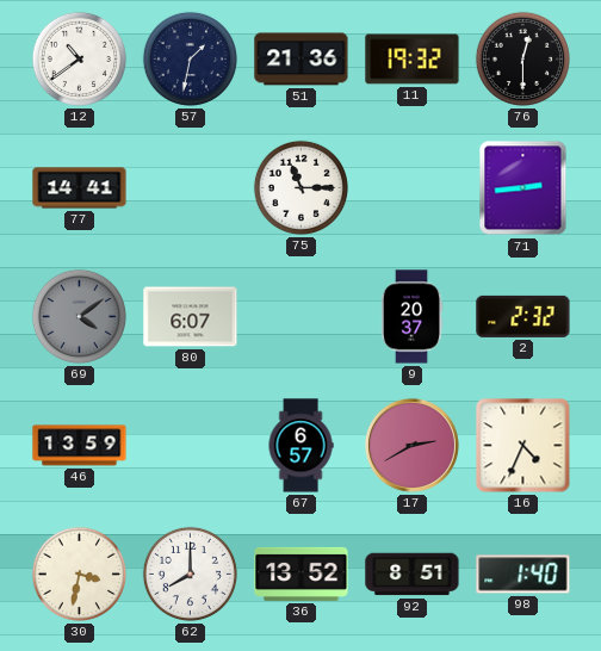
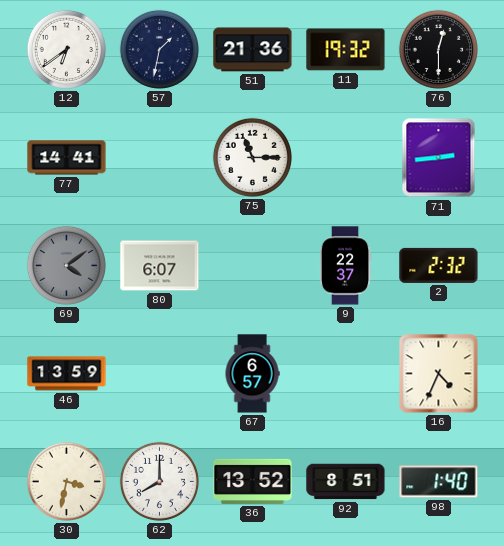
12: 10:39 -> 6:39
9: 20:37 -> 22:37
17: 2:40 -> none
